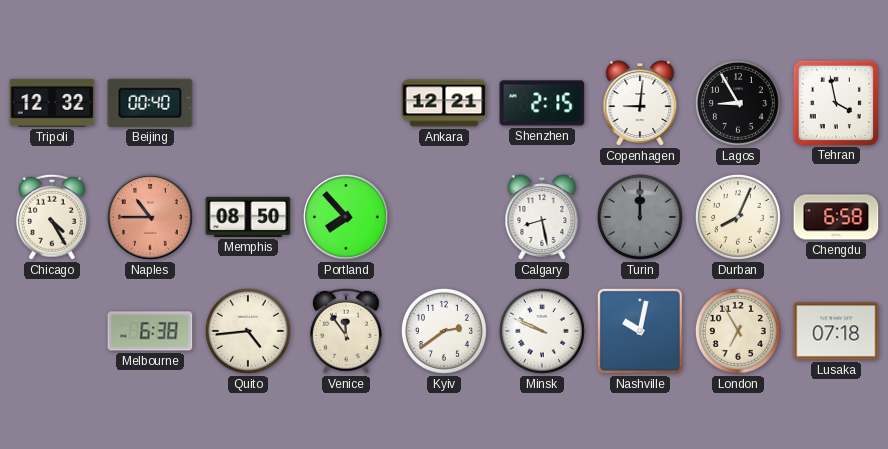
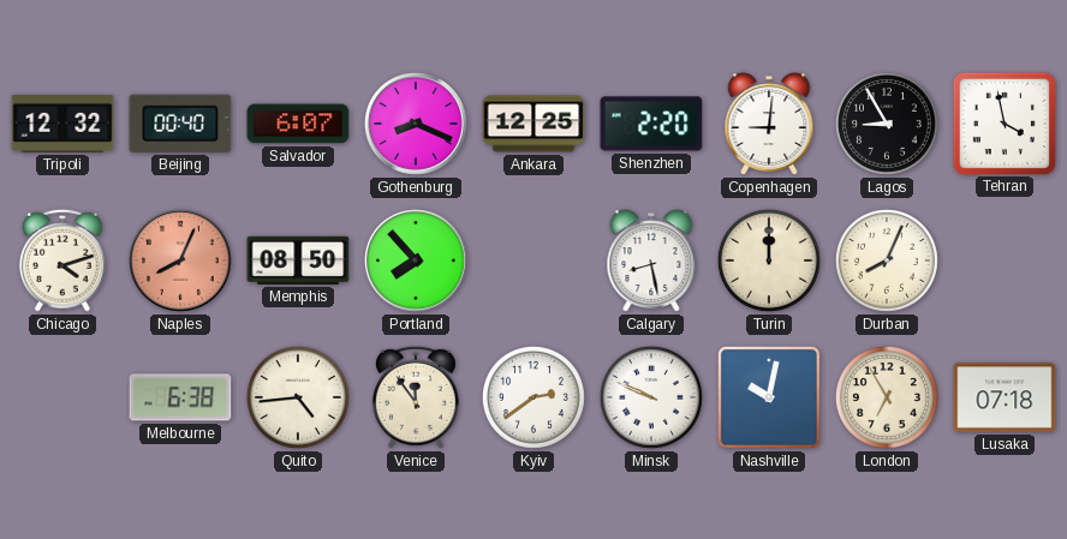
Salvador: none -> 6:07
Gothenburg: none -> 8:19
Ankara: 12:21 -> 12:25
Shenzhen: 2:15 -> 2:20
Chicago: 4:25 -> 4:12
Naples: 10:45 -> 8:04
Turin dial: grey -> cream
Chengdu: 6:58 -> none
